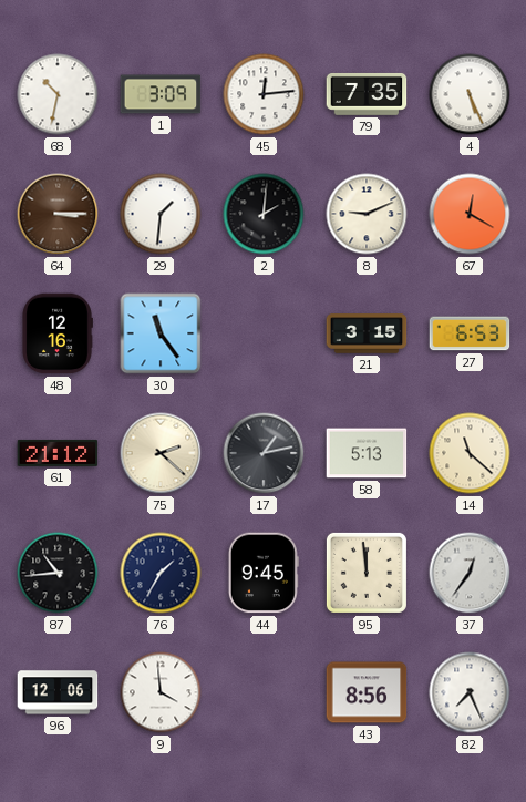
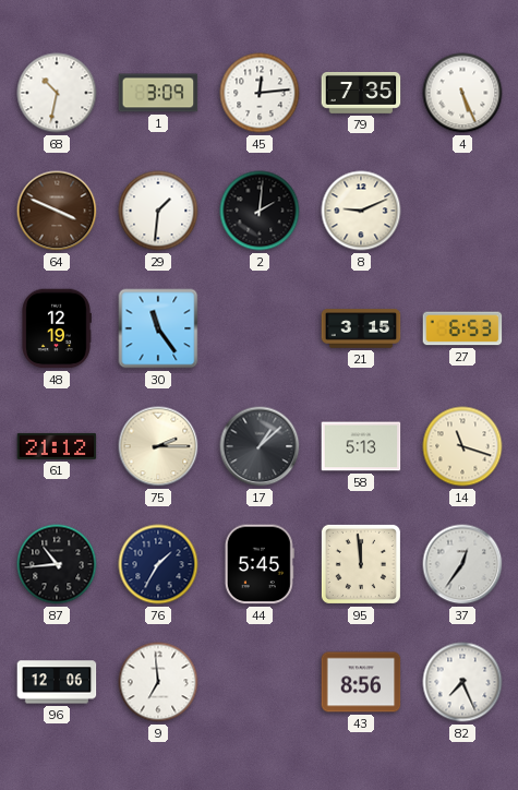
64: 3:15 -> 3:49
67: 12:20 -> none
48: 12:16 -> 12:19
75: 2:22 -> 2:15
17: 1:13 -> 1:08
14: 11:22 -> 11:18
44: 9:45 -> 5:45
9: 3:59 -> 6:59
